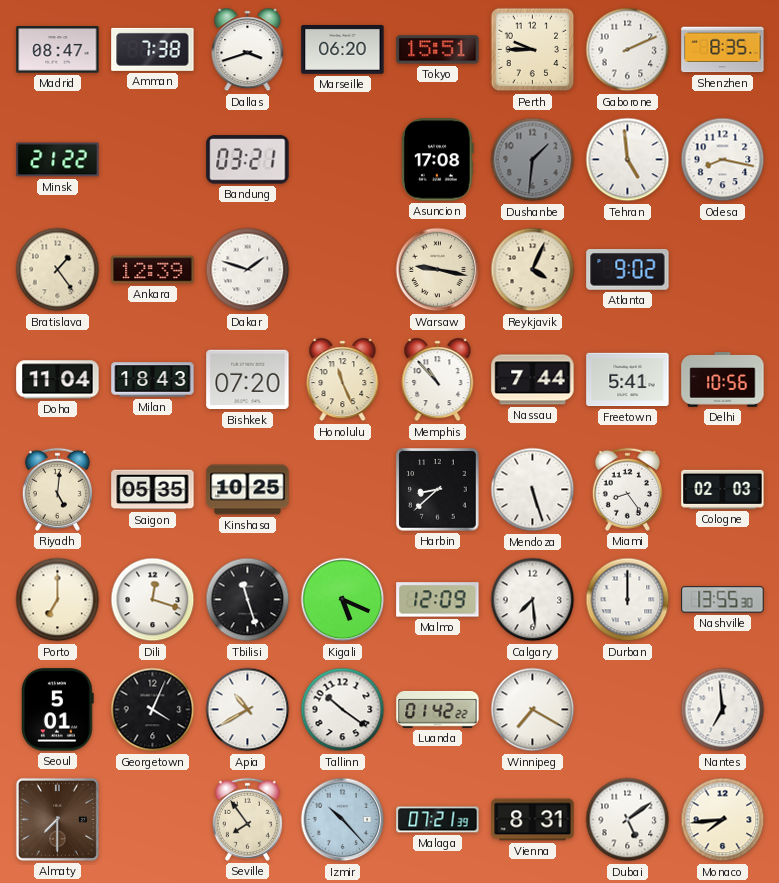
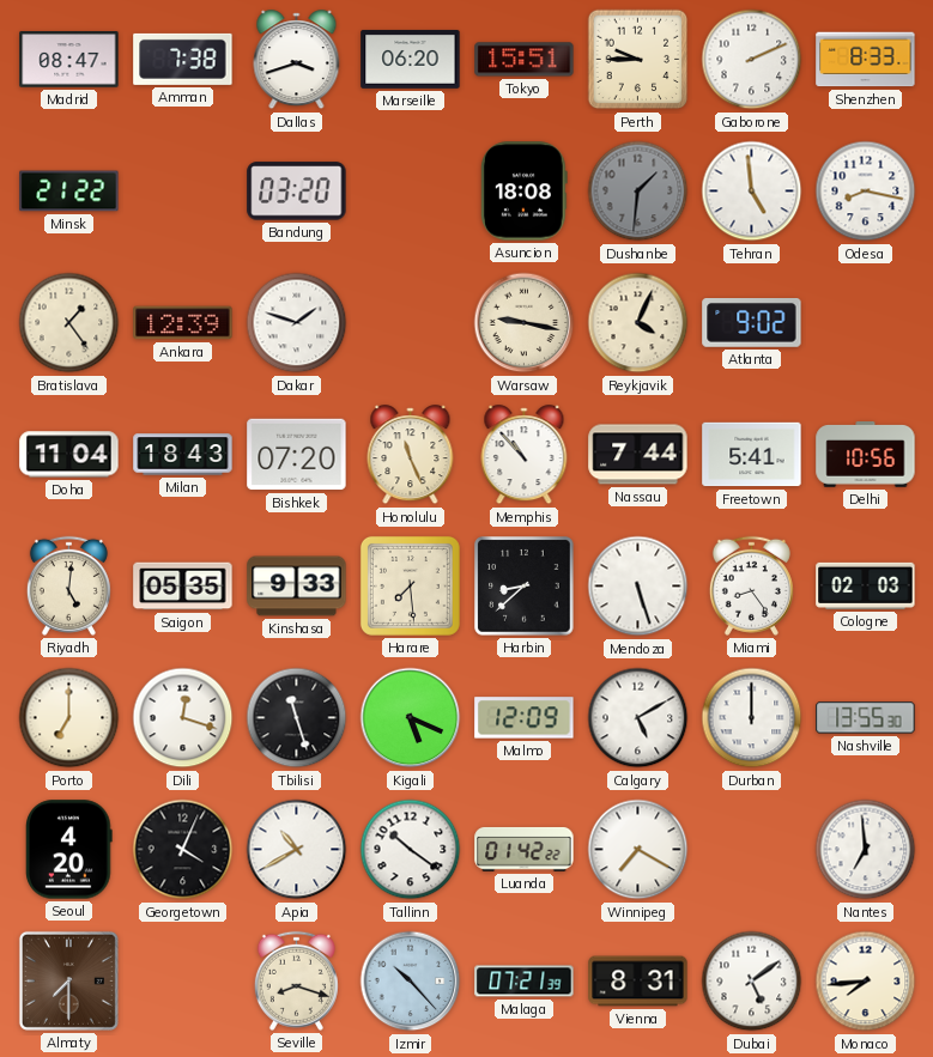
Shenzhen: 8:35 -> 8:33
Bandung: 03:21 -> 03:20
Asuncion: 17:08 -> 18:08
Kinshasa: 10:25 -> 9:33
Harare: none -> 7:29
Calgary: 7:29 -> 5:10
Seoul: 5:01 -> 4:20
Seville: 7:54 -> 8:18
